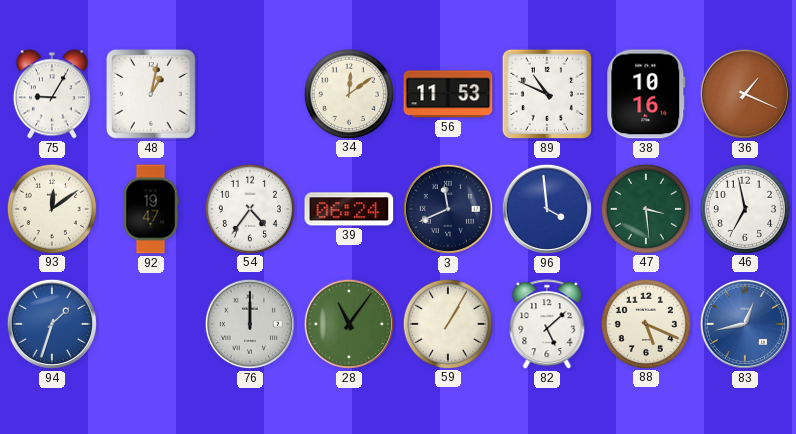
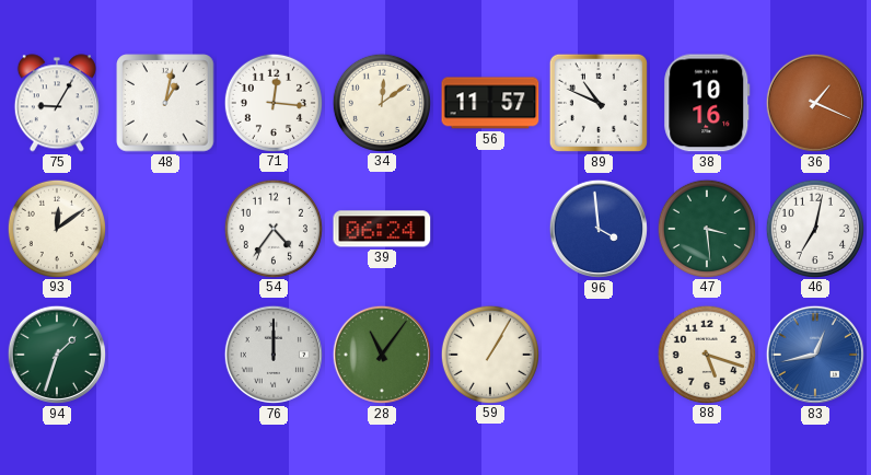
71: none -> 12:16
56: 11:53 -> 11:57
92: 19:47 -> none
3: 11:41 -> none
46: 6:58 -> 7:02
94 dial: blue -> green
82: 5:08 -> none
88: 5:19 -> 5:18
